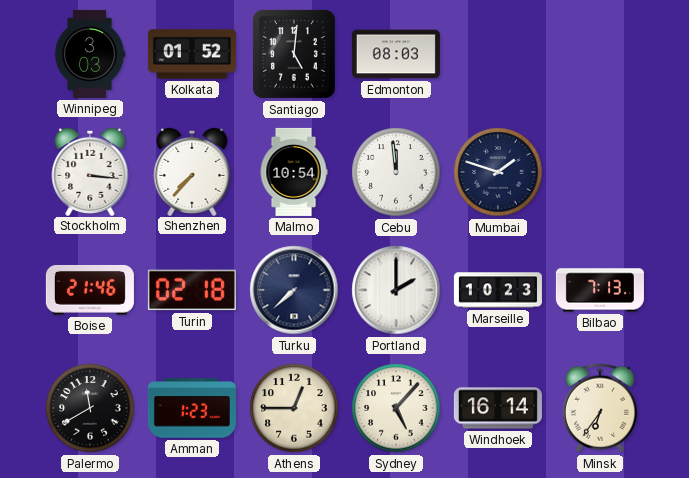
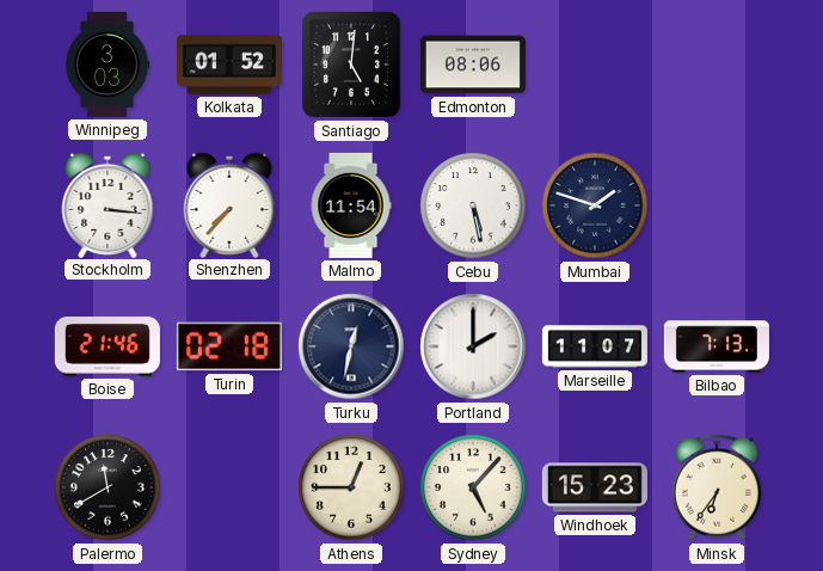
Edmonton: 08:03 -> 08:06
Malmo: 10:54 -> 11:54
Cebu: 11:59 -> 5:28
Turku: 7:38 -> 12:32
Marseille: 10:23 -> 11:07
Amman: 1:23 -> none
Windhoek: 16:14 -> 15:23
